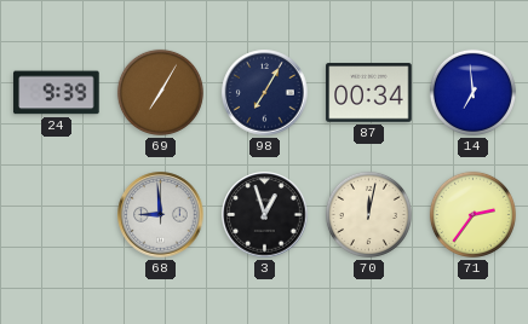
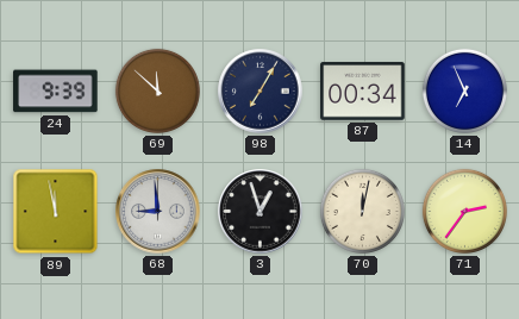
69: 7:05 -> 11:52
14: 6:59 -> 6:56
89: none -> 11:58
